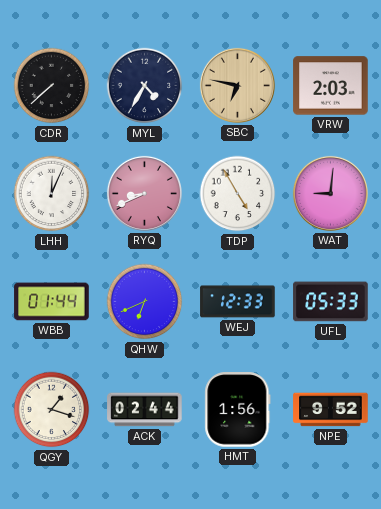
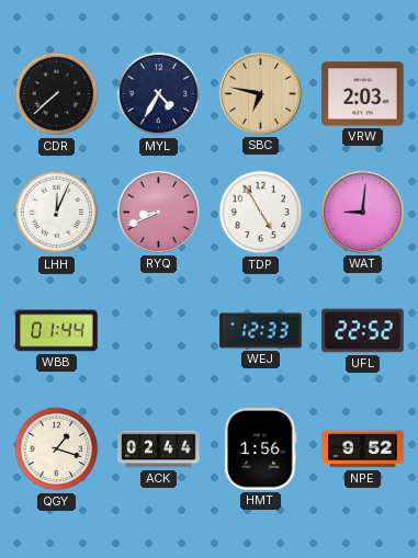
QHW: 6:41 -> none
UFL: 05:33 -> 22:52
